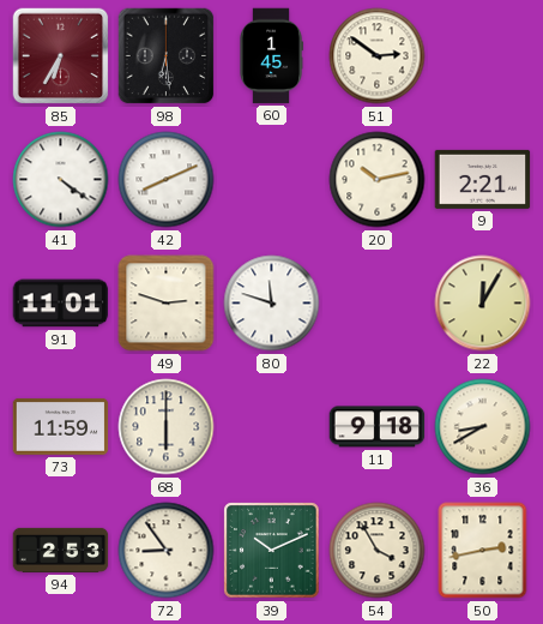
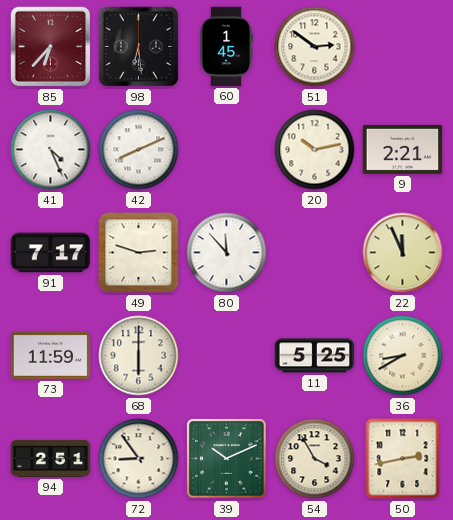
85: 6:35 -> 6:37
41: 4:21 -> 4:26
91: 11:01 -> 7:17
80: 11:48 -> 11:53
22: 12:05 -> 11:56
11: 9:18 -> 5:25
94: 2:53 -> 2:51
